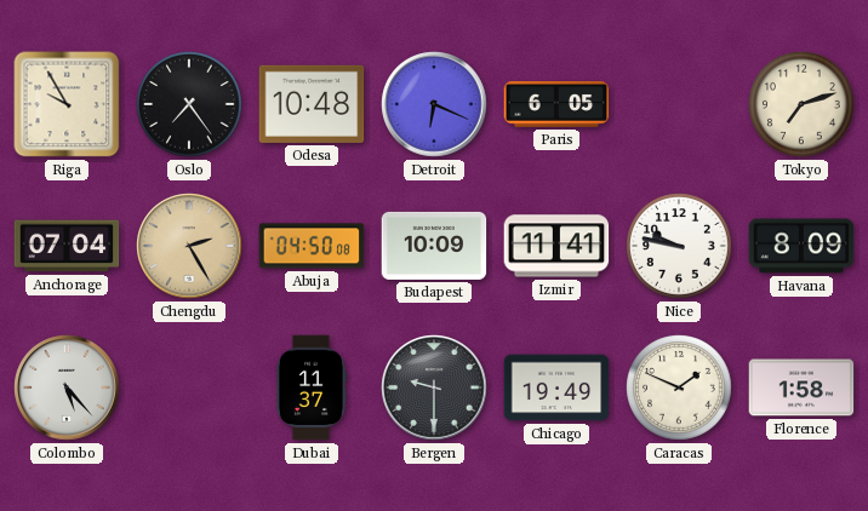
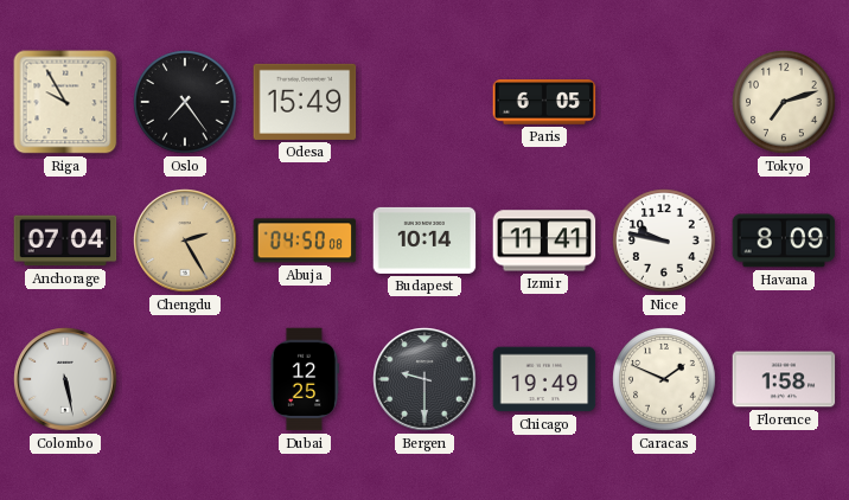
Odesa: 10:48 -> 15:49
Detroit: 6:19 -> none
Budapest: 10:09 -> 10:14
Colombo: 5:23 -> 5:28
Dubai: 11:37 -> 12:25
